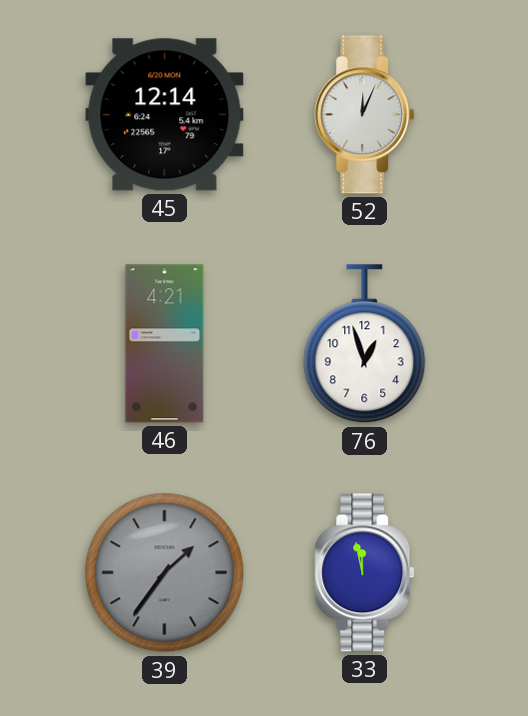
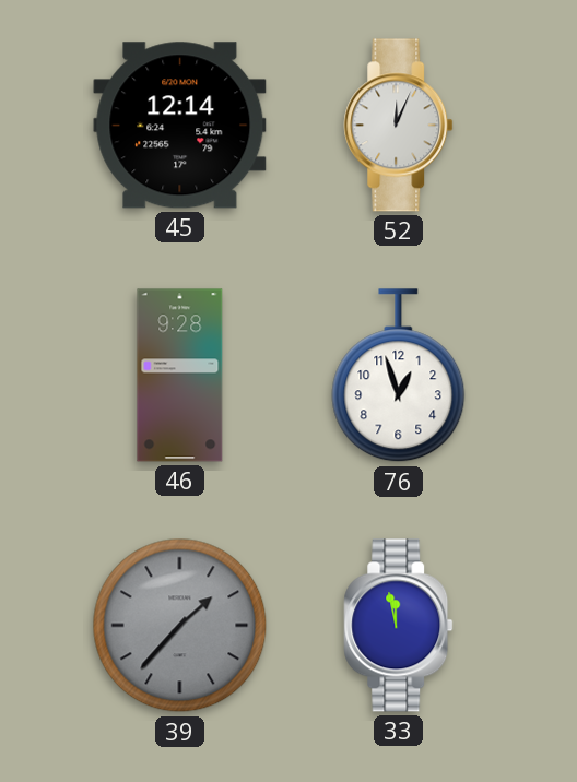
46: 4:21 -> 9:28
39: 1:36 -> 1:37
